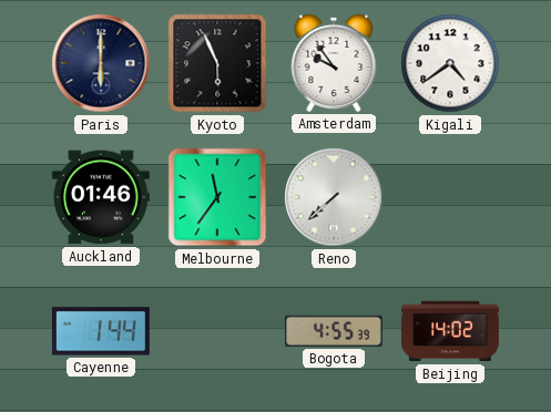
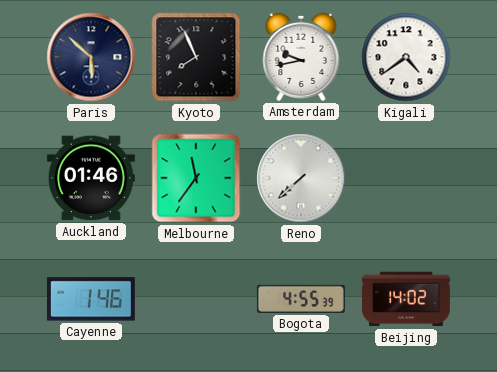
Paris: 6:00 -> 5:52
Kyoto: 5:56 -> 7:56
Amsterdam: 9:54 -> 9:43
Cayenne: 1:44 -> 1:46
